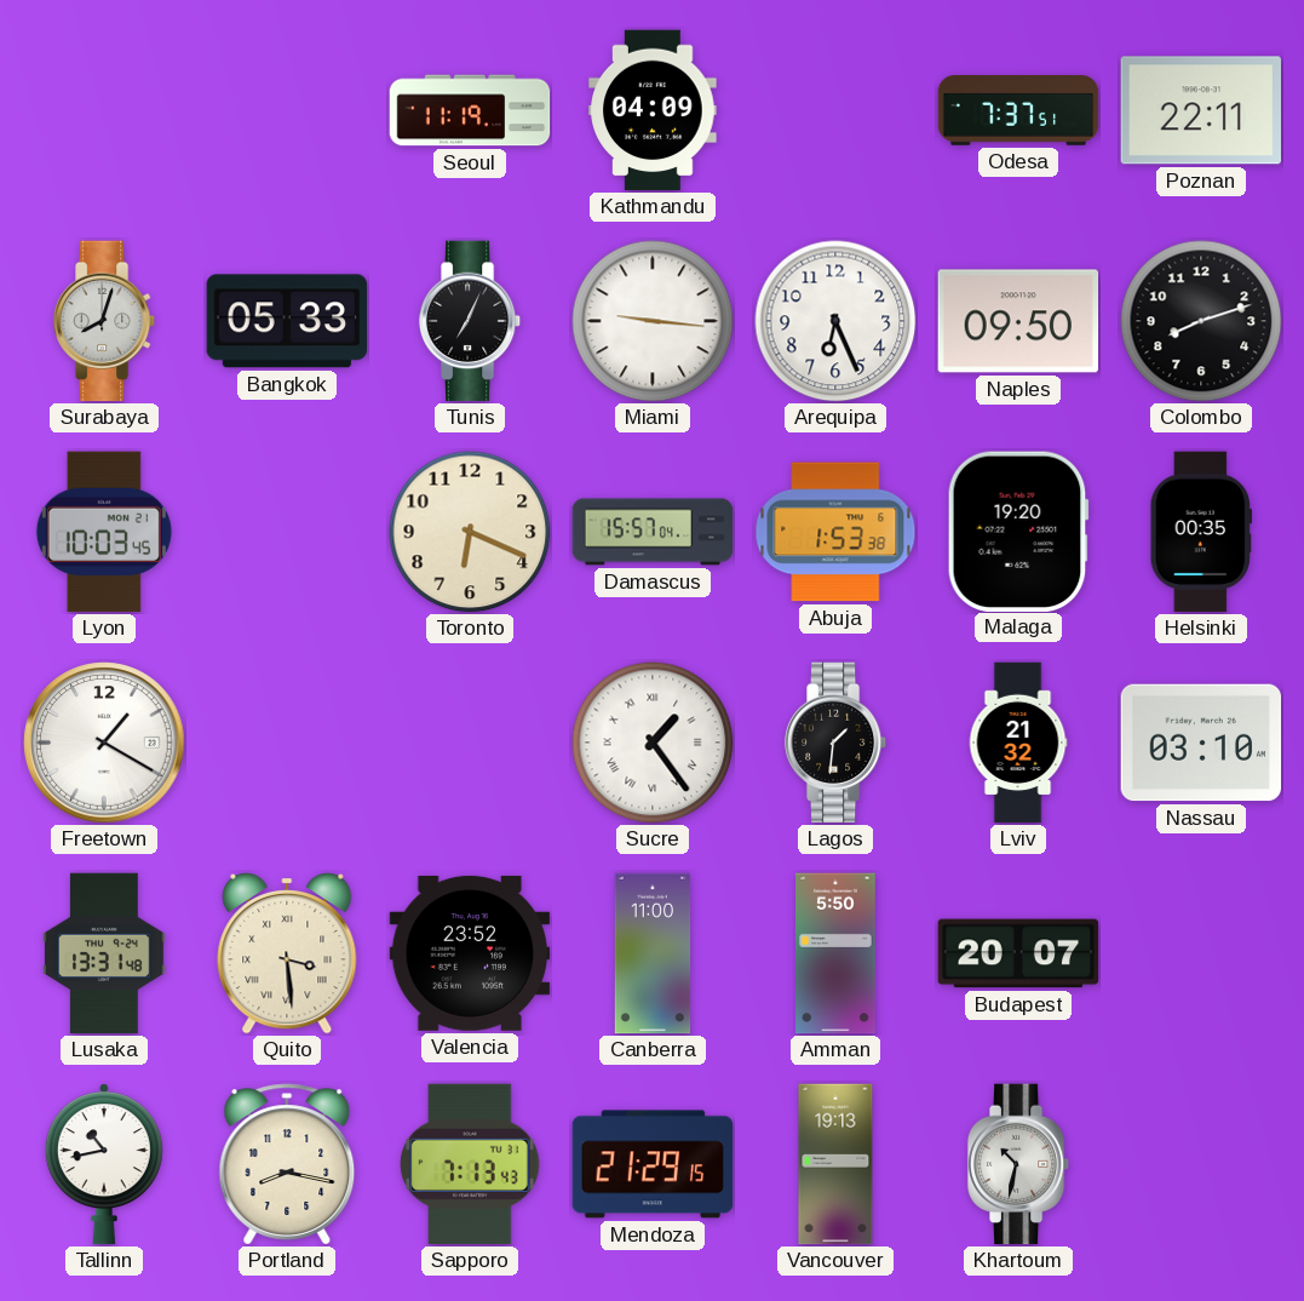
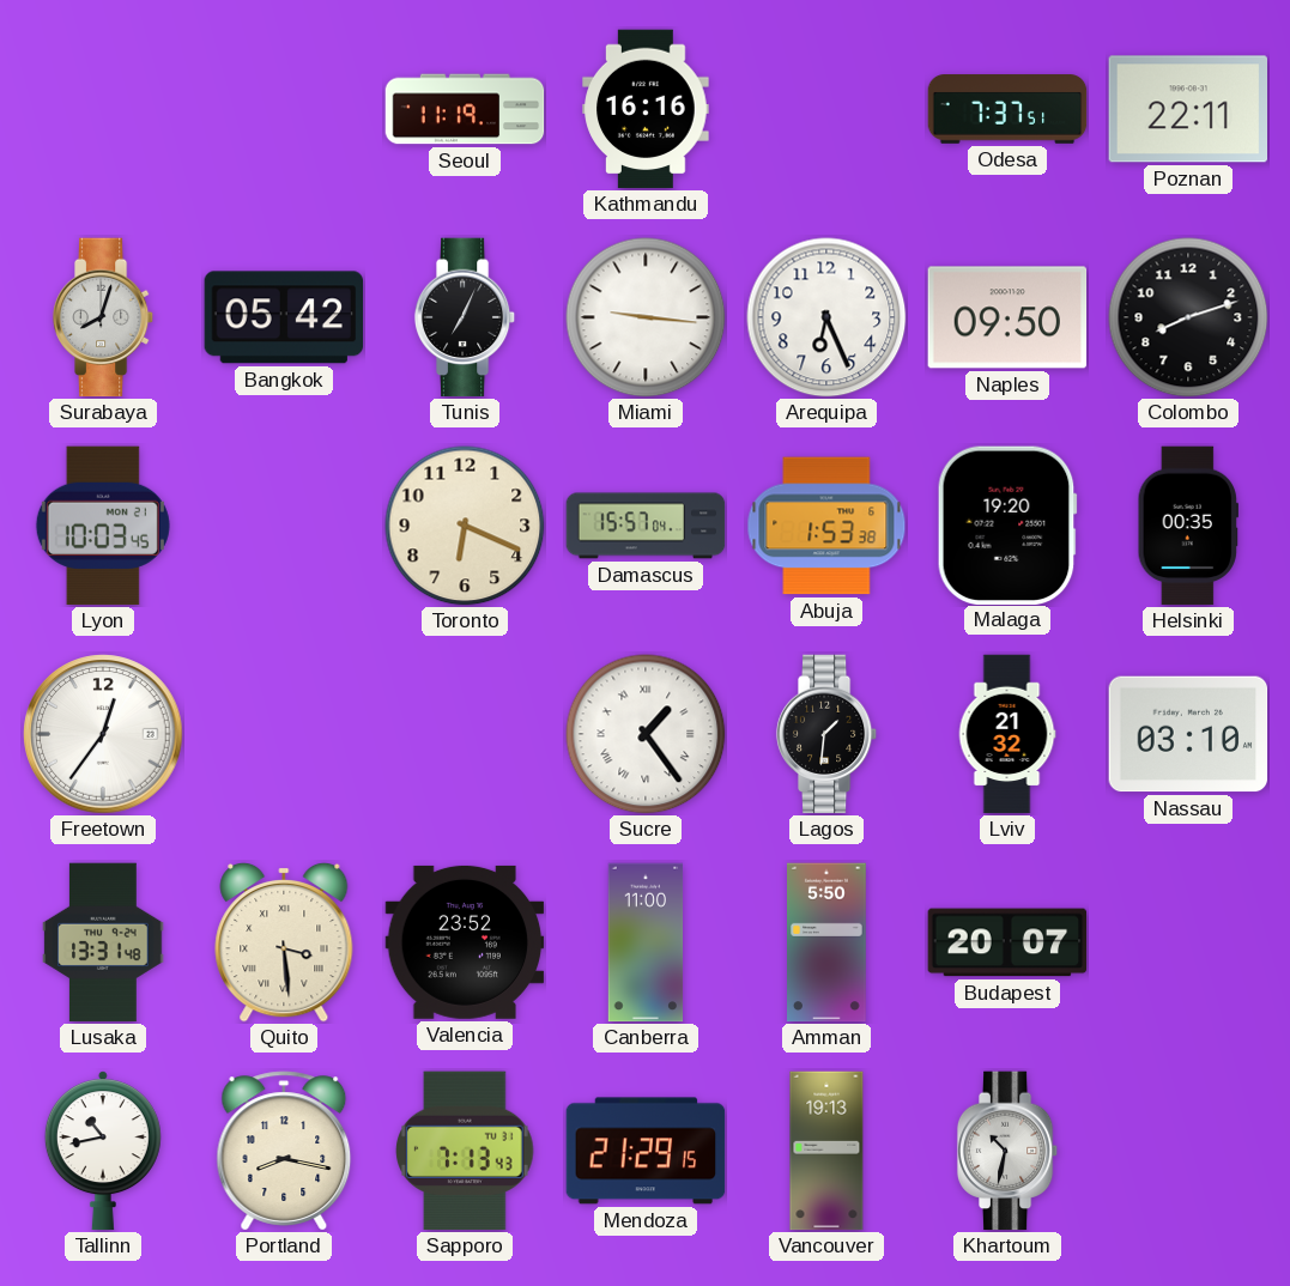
Kathmandu: 04:09 -> 16:16
Bangkok: 05:33 -> 05:42
Freetown: 1:20 -> 12:36
